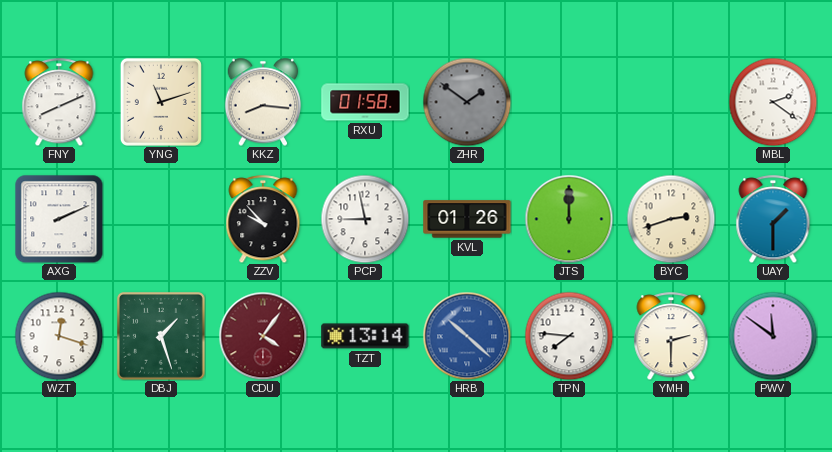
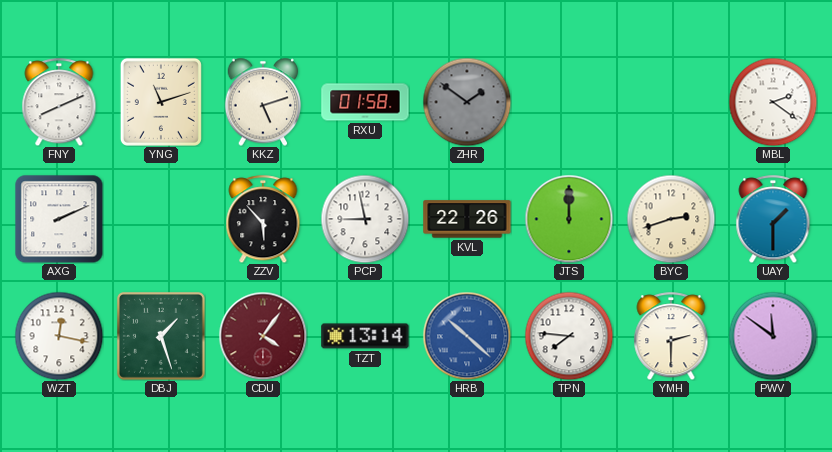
KKZ: 8:16 -> 5:12
ZZV: 9:53 -> 5:53
KVL: 01:26 -> 22:26
WZT: 12:18 -> 12:17
